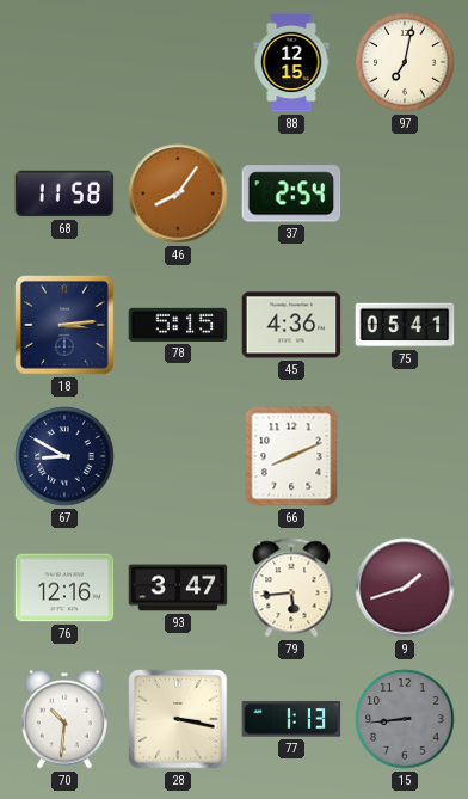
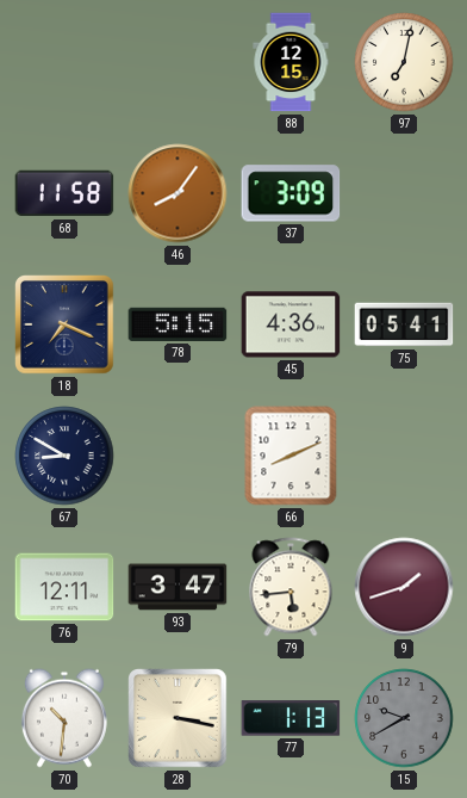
37: 2:54 -> 3:09
18: 3:14 -> 7:19
76: 12:16 -> 12:11
15: 8:44 -> 9:40
